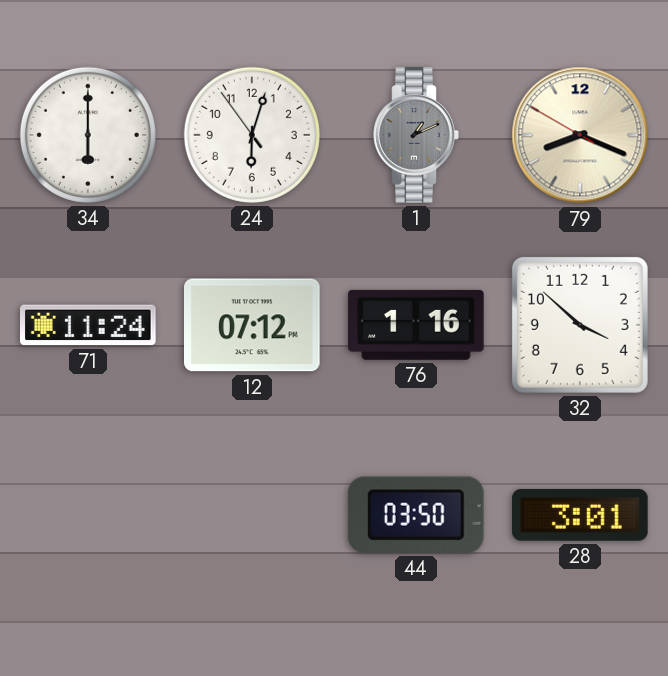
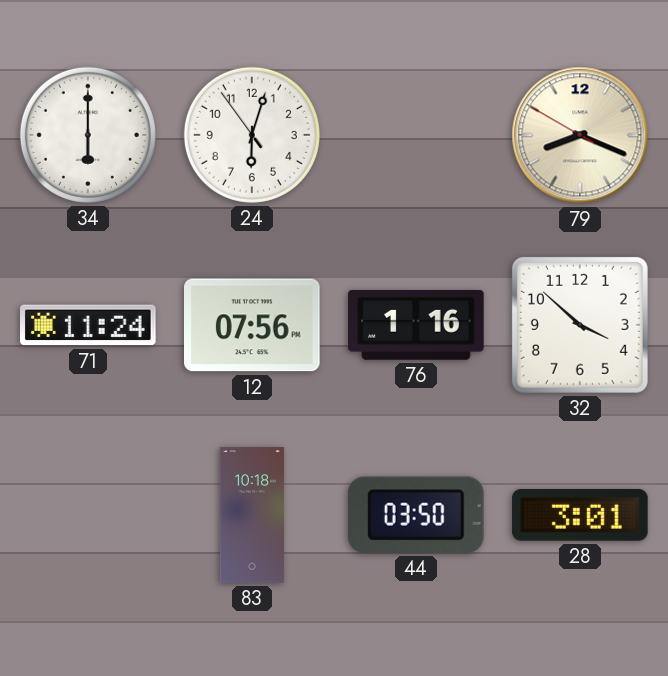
1: 1:11 -> none
12: 07:12 -> 07:56
83: none -> 10:18
